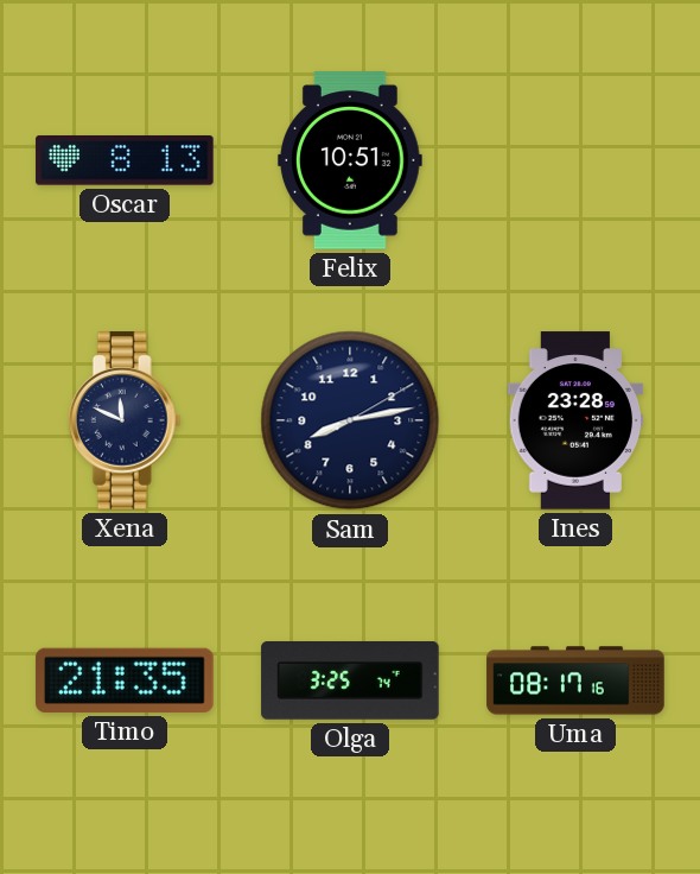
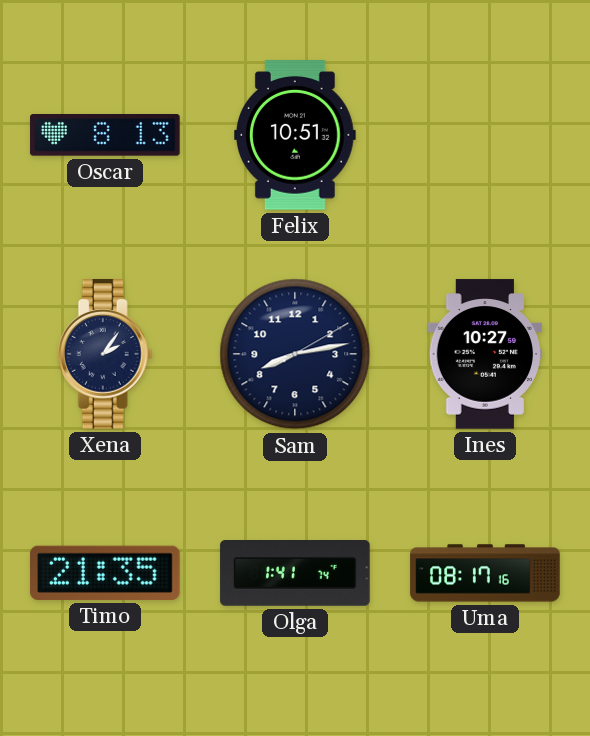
Xena: 11:49 -> 2:06
Ines: 23:28 -> 10:27
Olga: 3:25 -> 1:41
